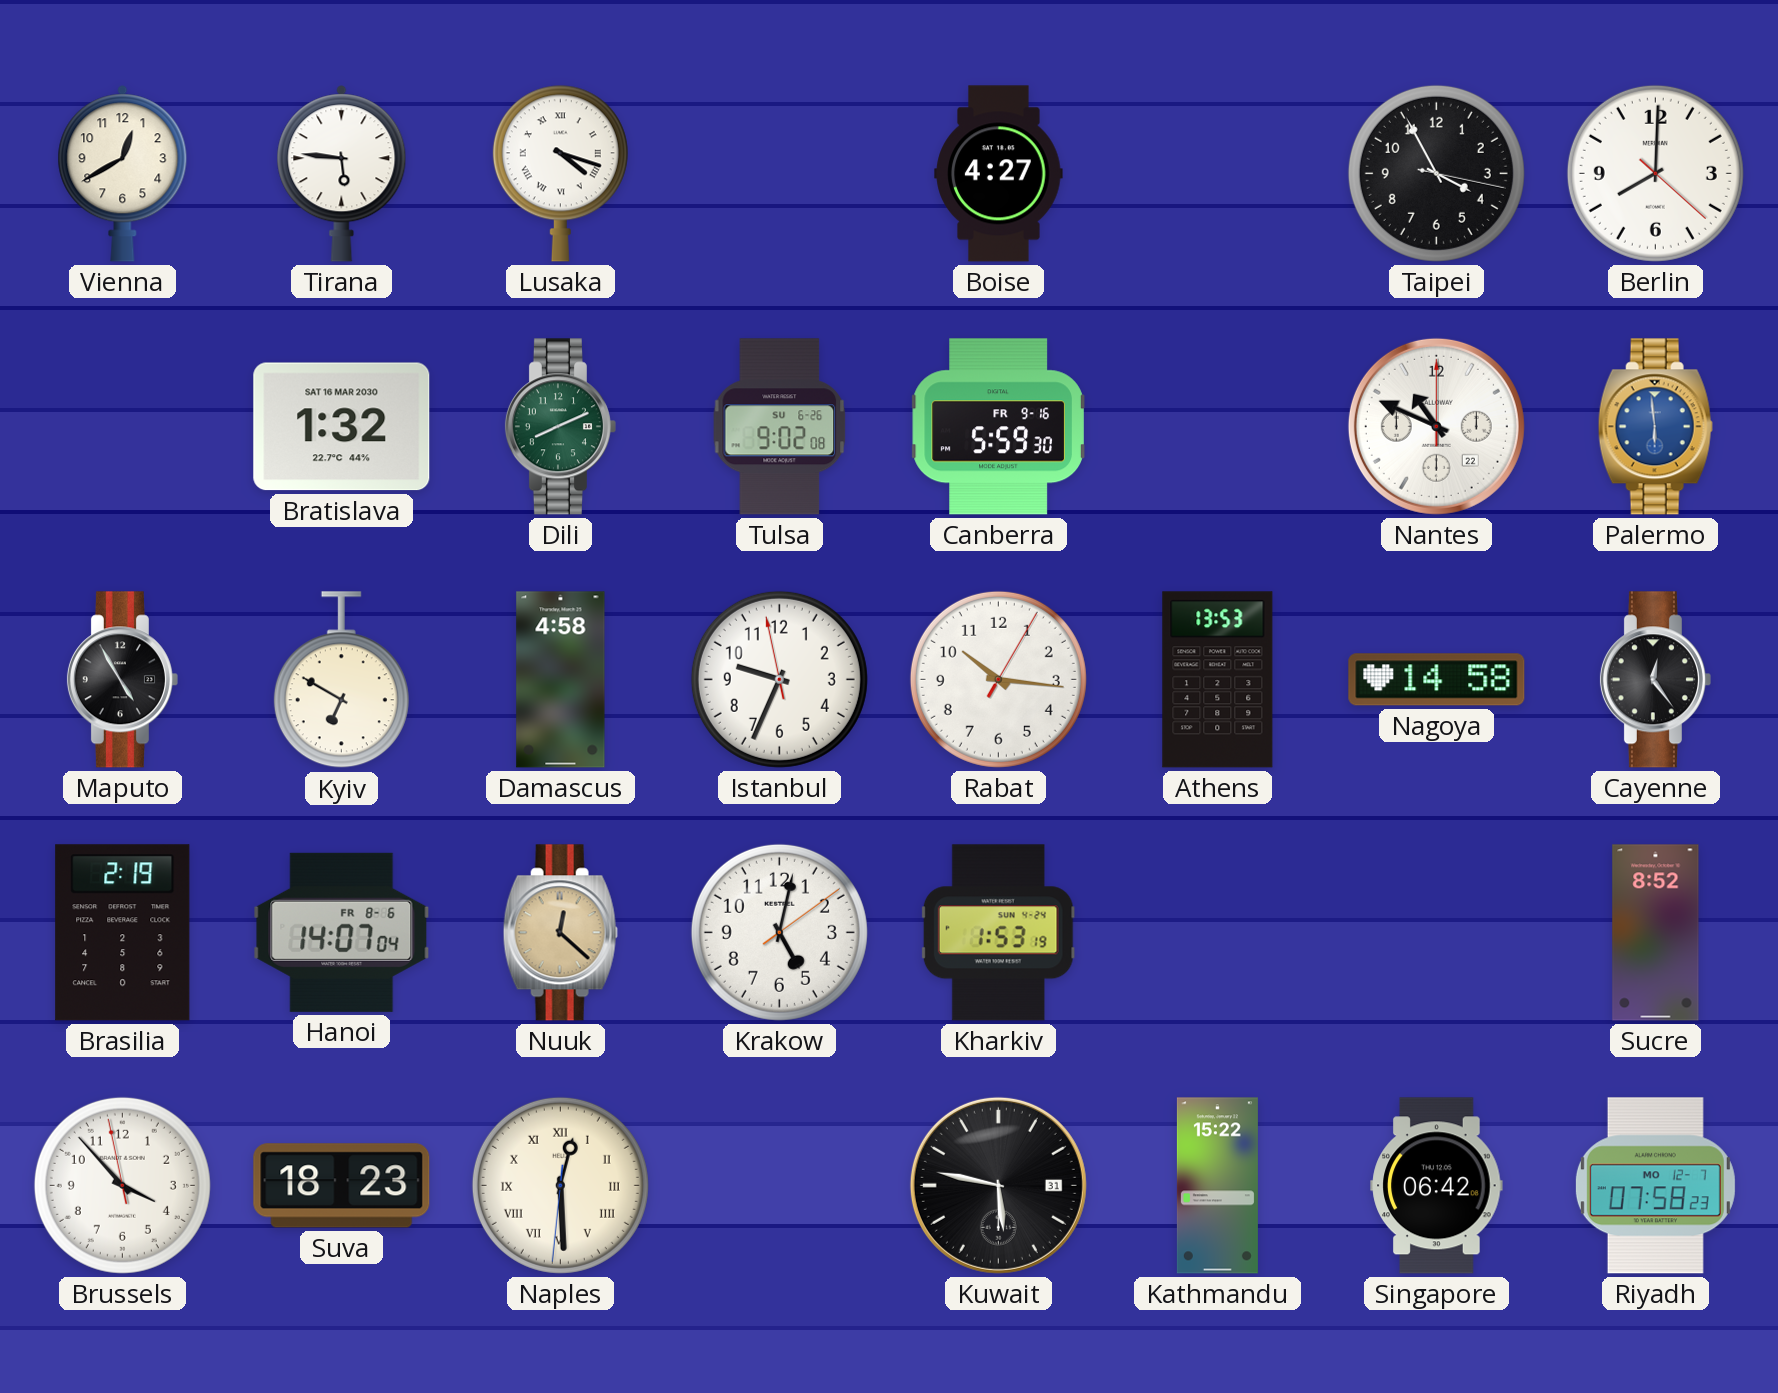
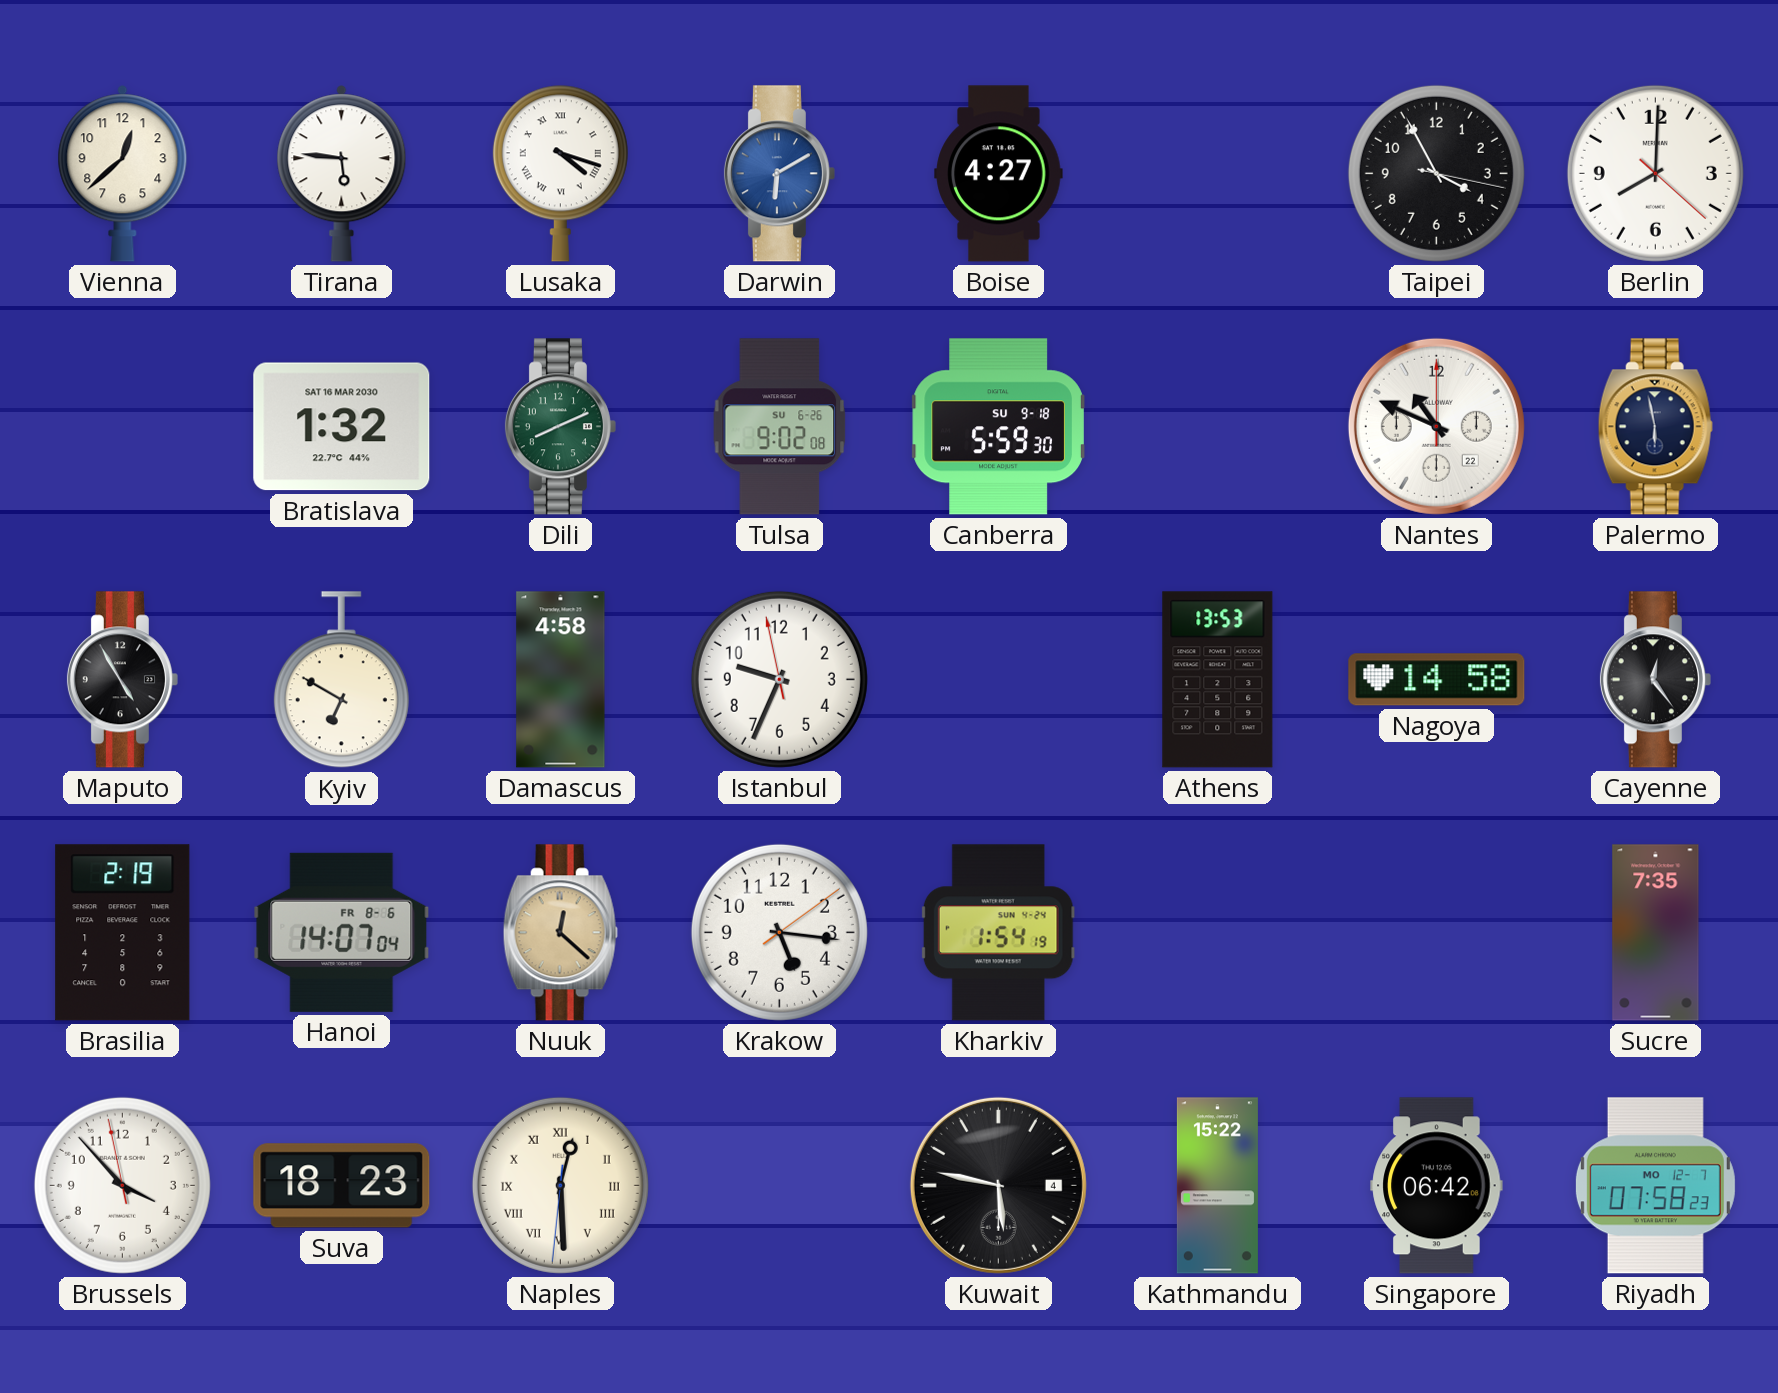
Vienna: 12:40 -> 12:38
Darwin: none -> 6:10
Canberra date: FR 9-16 -> SU 9-18
Palermo: 5:59 -> 5:58
Palermo dial: blue -> navy
Rabat: 10:16 -> none
Krakow: 5:02 -> 5:16
Kharkiv: 1:53 -> 1:54
Sucre: 8:52 -> 7:35
Kuwait date: 31 -> 4
